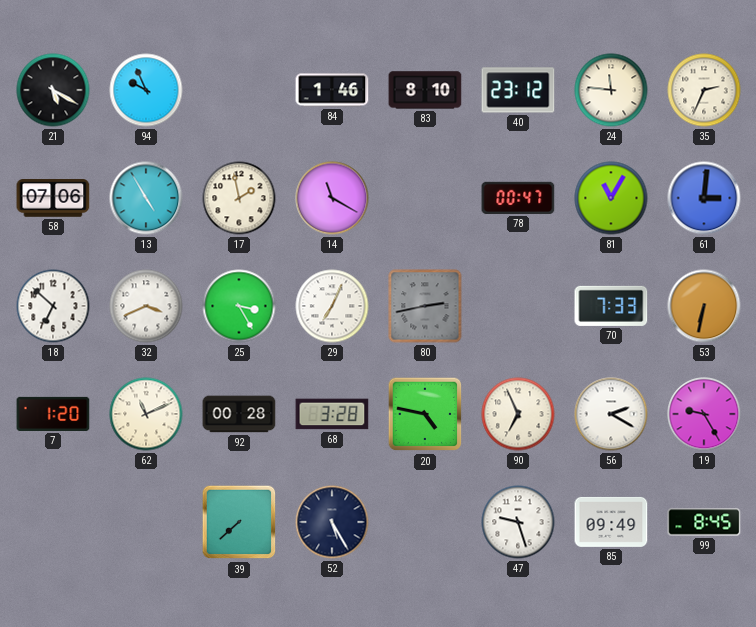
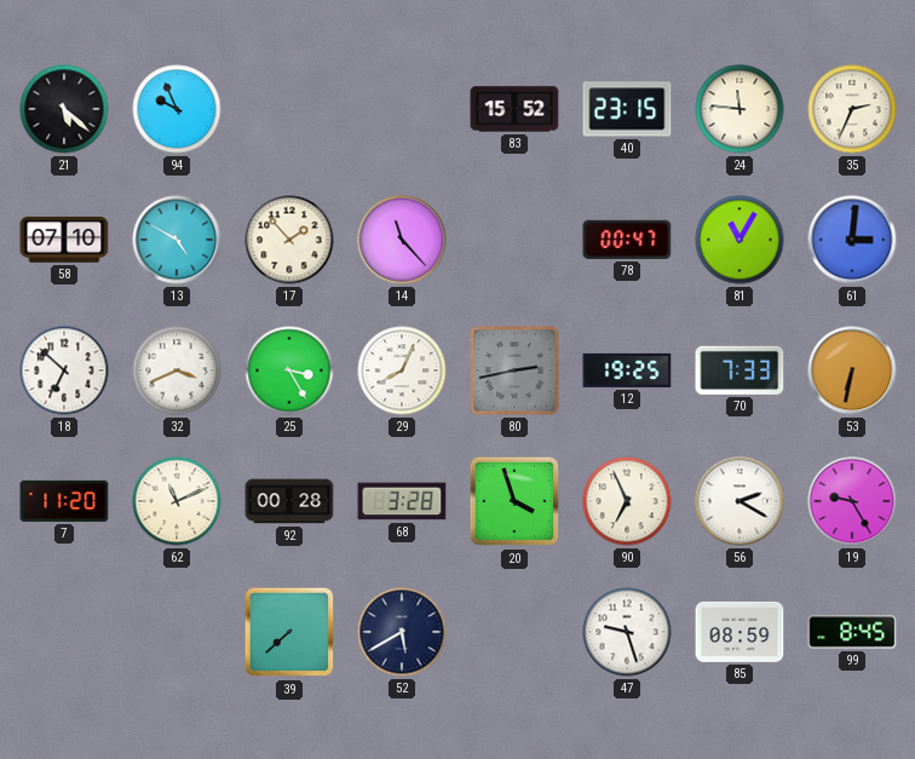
21: 5:20 -> 5:22
84: 1:46 -> none
83: 8:10 -> 15:52
40: 23:12 -> 23:15
58: 07:06 -> 07:10
13: 4:55 -> 4:50
17: 1:58 -> 1:53
14: 11:20 -> 11:23
29: 7:04 -> 8:04
12: none -> 19:25
7: 1:20 -> 11:20
20: 4:47 -> 3:57
52: 5:25 -> 5:40
85: 09:49 -> 08:59
